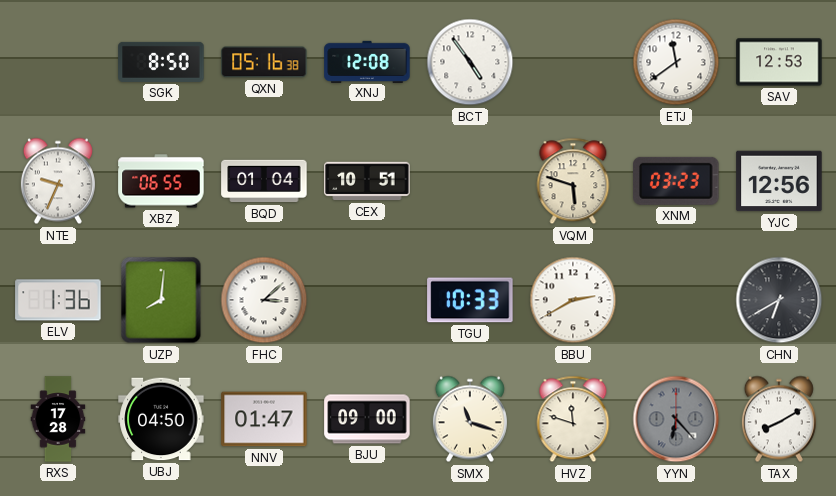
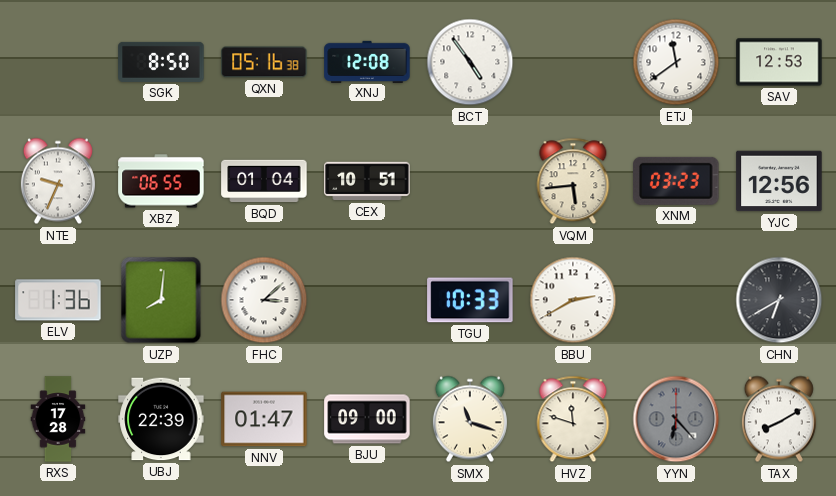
VQM: 5:48 -> 5:44
UBJ: 04:50 -> 22:39
